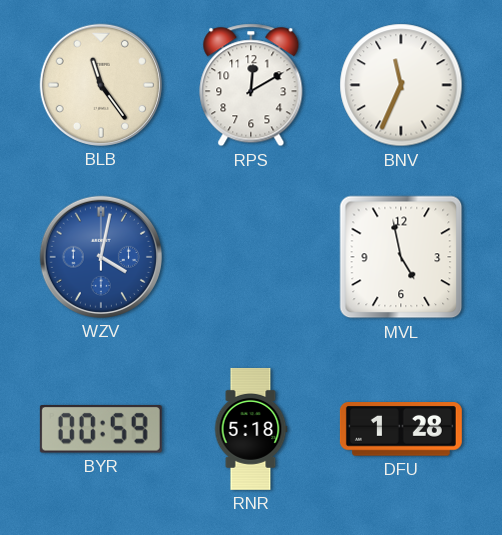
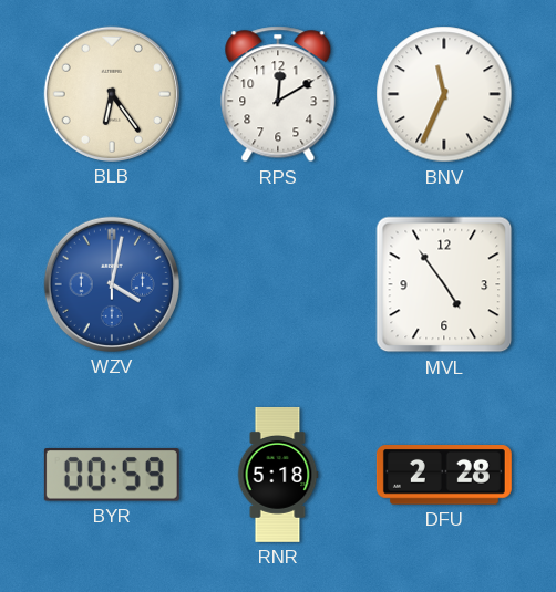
BLB: 11:24 -> 6:24
MVL: 4:58 -> 4:54
DFU: 1:28 -> 2:28
